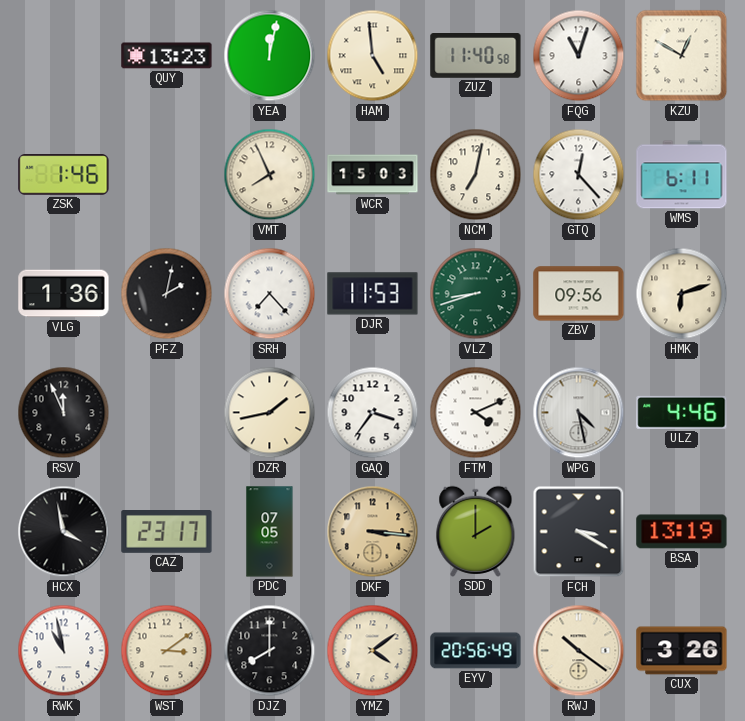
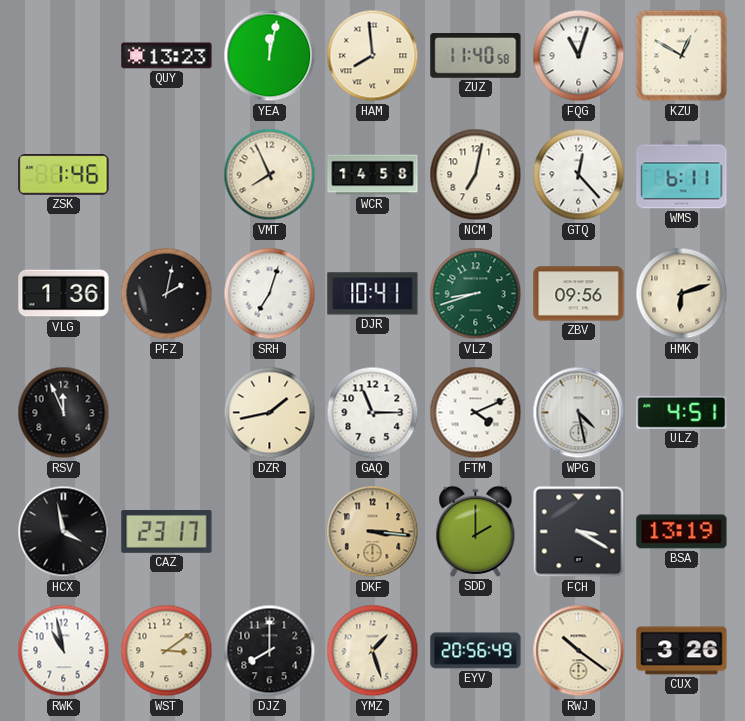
HAM: 4:59 -> 7:59
WCR: 15:03 -> 14:58
SRH: 7:23 -> 7:03
DJR: 11:53 -> 10:41
GAQ: 3:36 -> 11:15
ULZ: 4:46 -> 4:51
PDC: 07:05 -> none
YMZ: 4:09 -> 1:27
